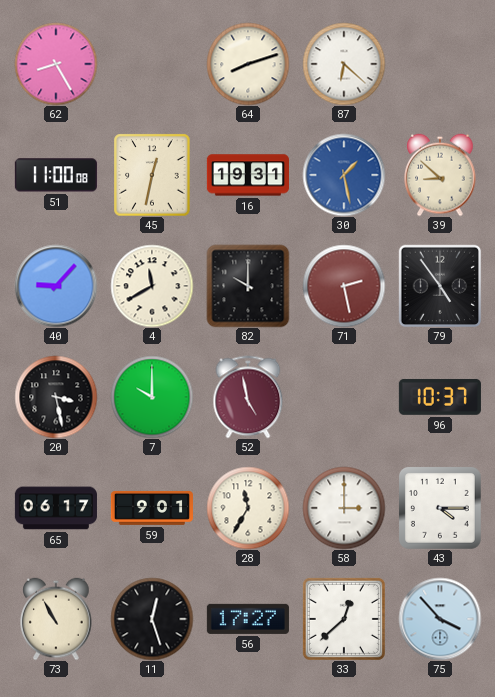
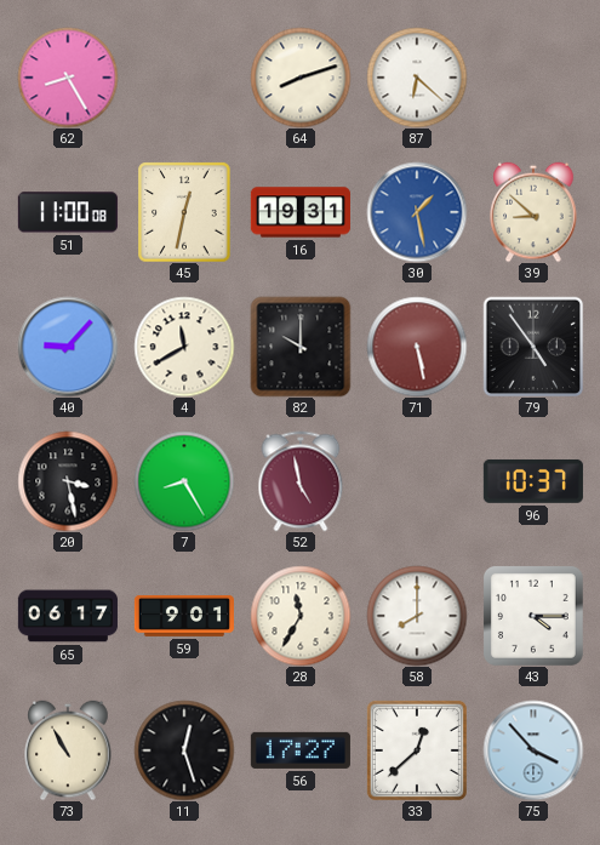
71: 2:28 -> 5:28
7: 10:00 -> 8:25
58: 3:00 -> 8:00
